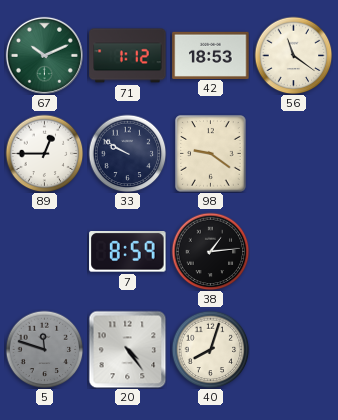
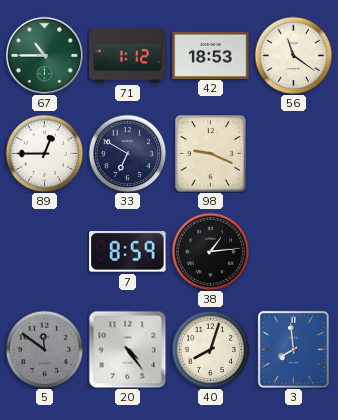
67: 10:11 -> 10:45
33: 9:50 -> 6:50
98: 9:21 -> 9:19
5: 11:48 -> 11:51
3: none -> 7:59
